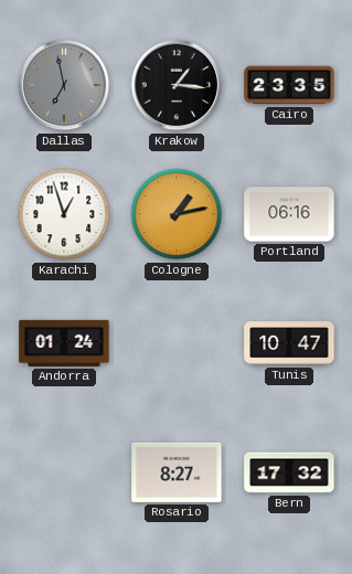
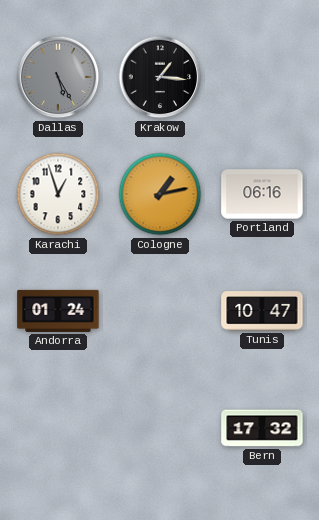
Dallas: 6:58 -> 5:25
Cairo: 23:35 -> none
Rosario: 8:27 -> none
